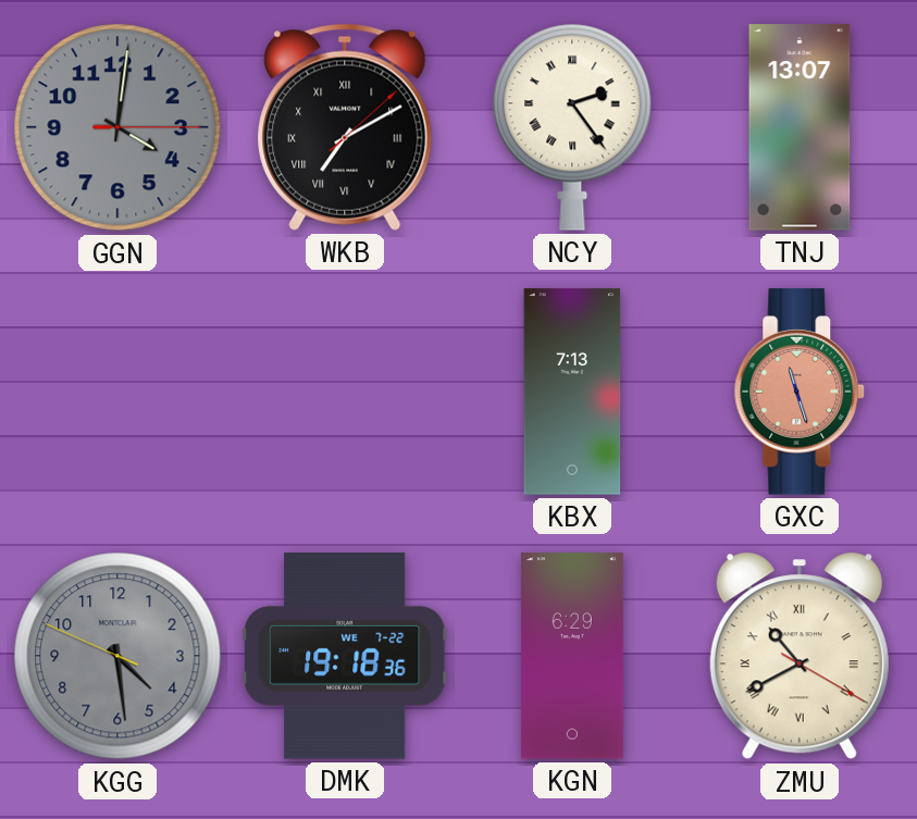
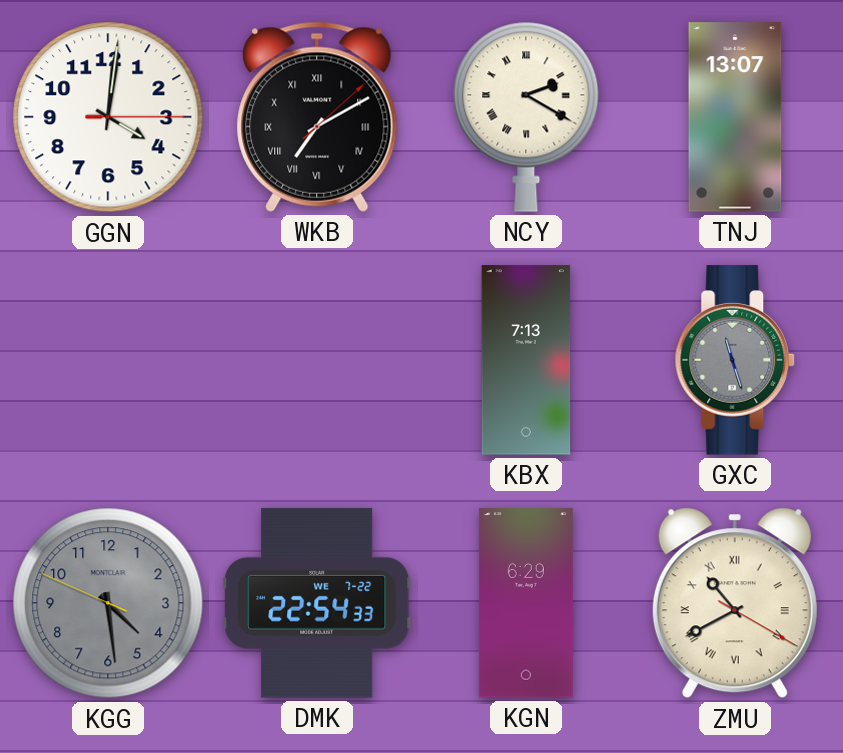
GGN dial: grey -> white
NCY: 2:24 -> 2:20
GXC dial: salmon -> grey
DMK: 19:18 -> 22:54
